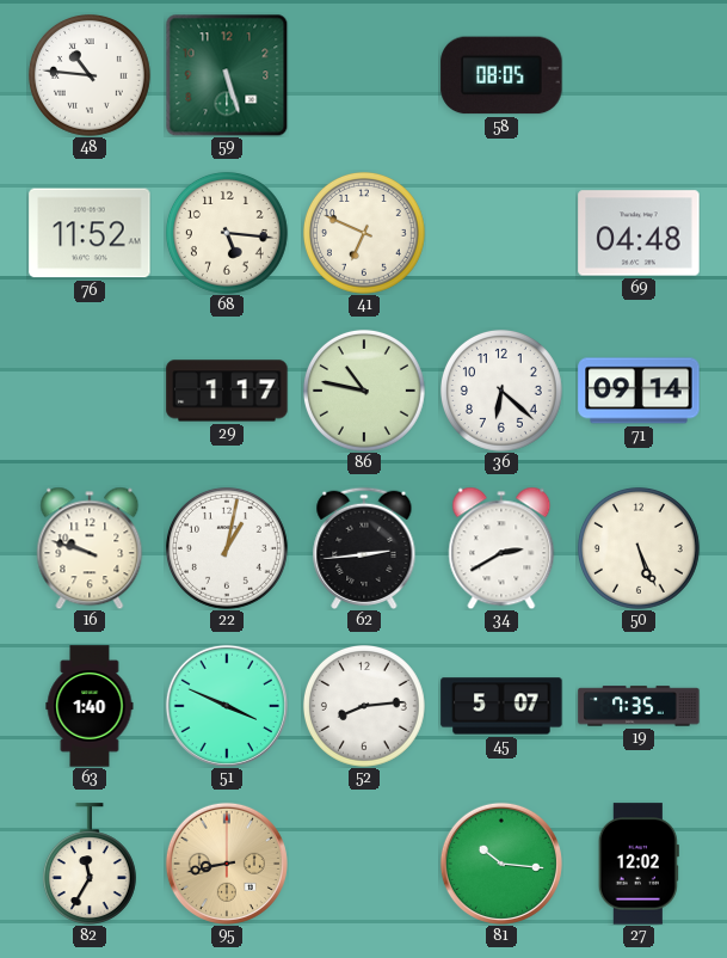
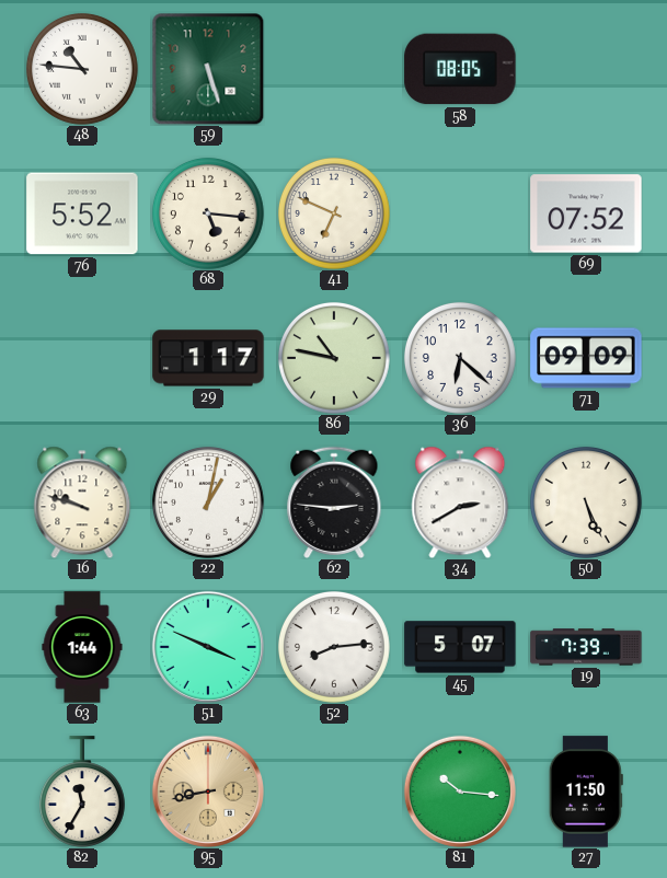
76: 11:52 -> 5:52
69: 04:48 -> 07:52
71: 09:14 -> 09:09
62: 2:44 -> 2:46
63: 1:40 -> 1:44
19: 7:35 -> 7:39
27: 12:02 -> 11:50
